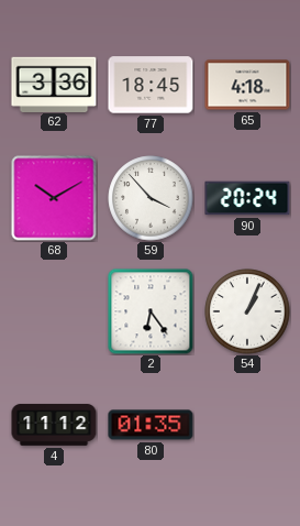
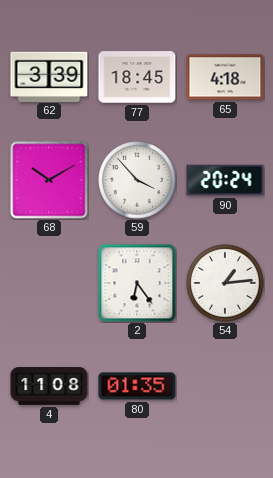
62: 3:36 -> 3:39
54: 1:04 -> 1:14
4: 11:12 -> 11:08
